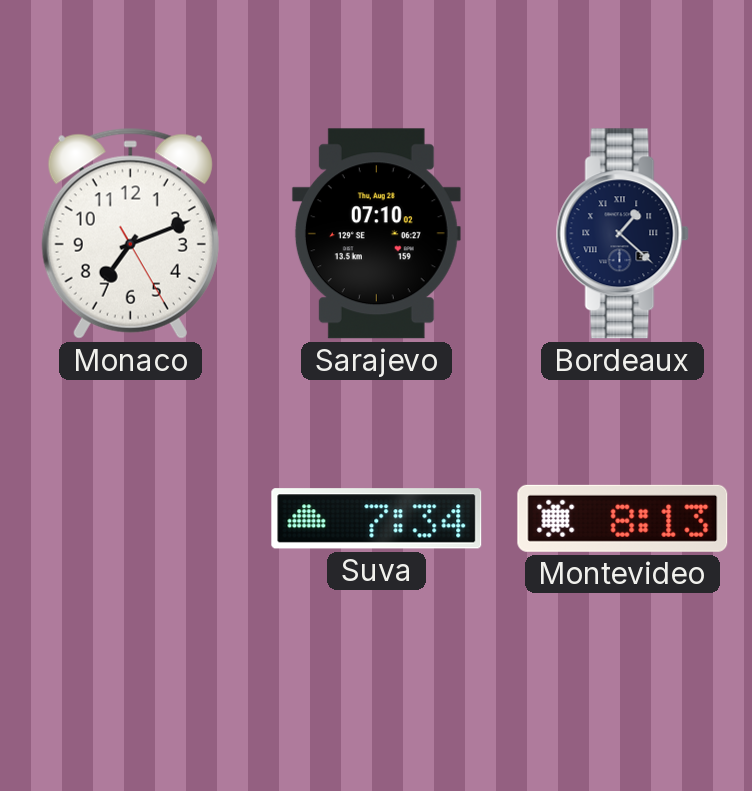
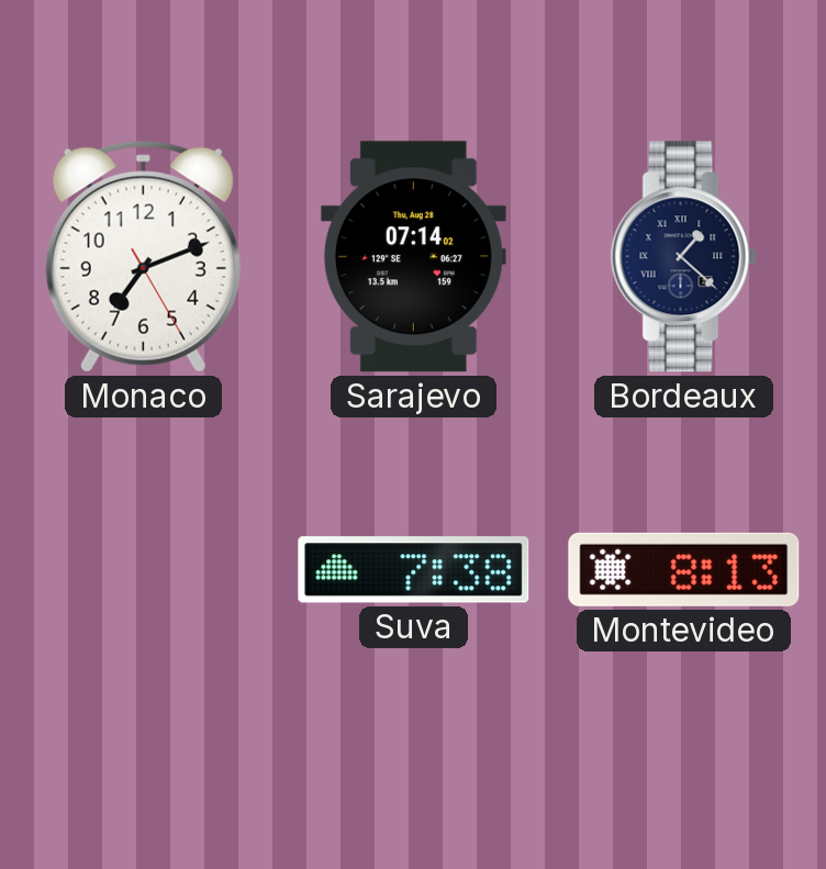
Sarajevo: 07:10 -> 07:14
Suva: 7:34 -> 7:38
